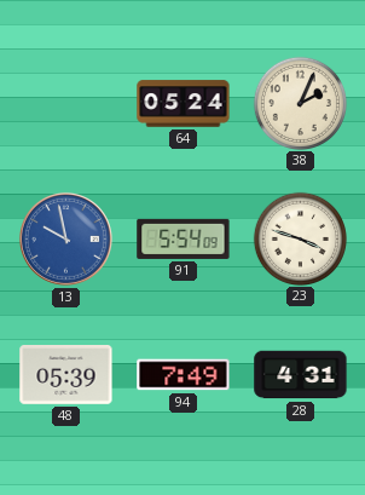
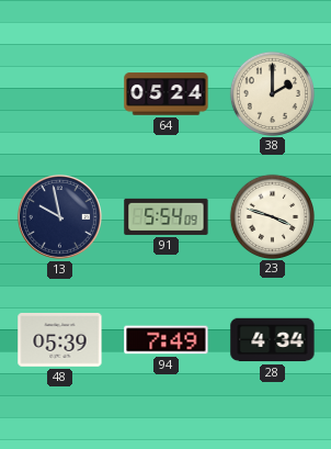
38: 2:04 -> 2:00
13 dial: blue -> navy
28: 4:31 -> 4:34
